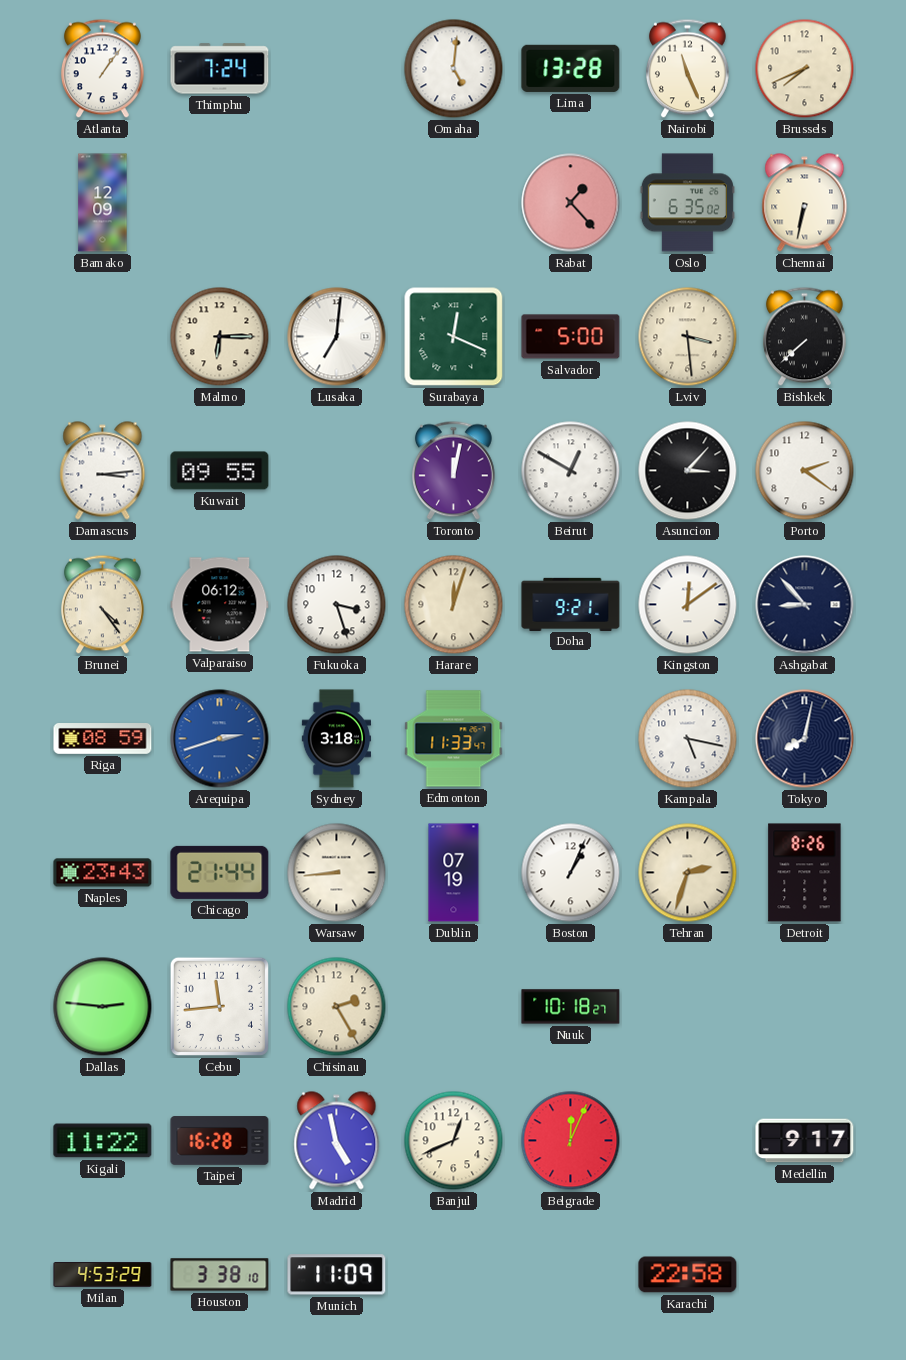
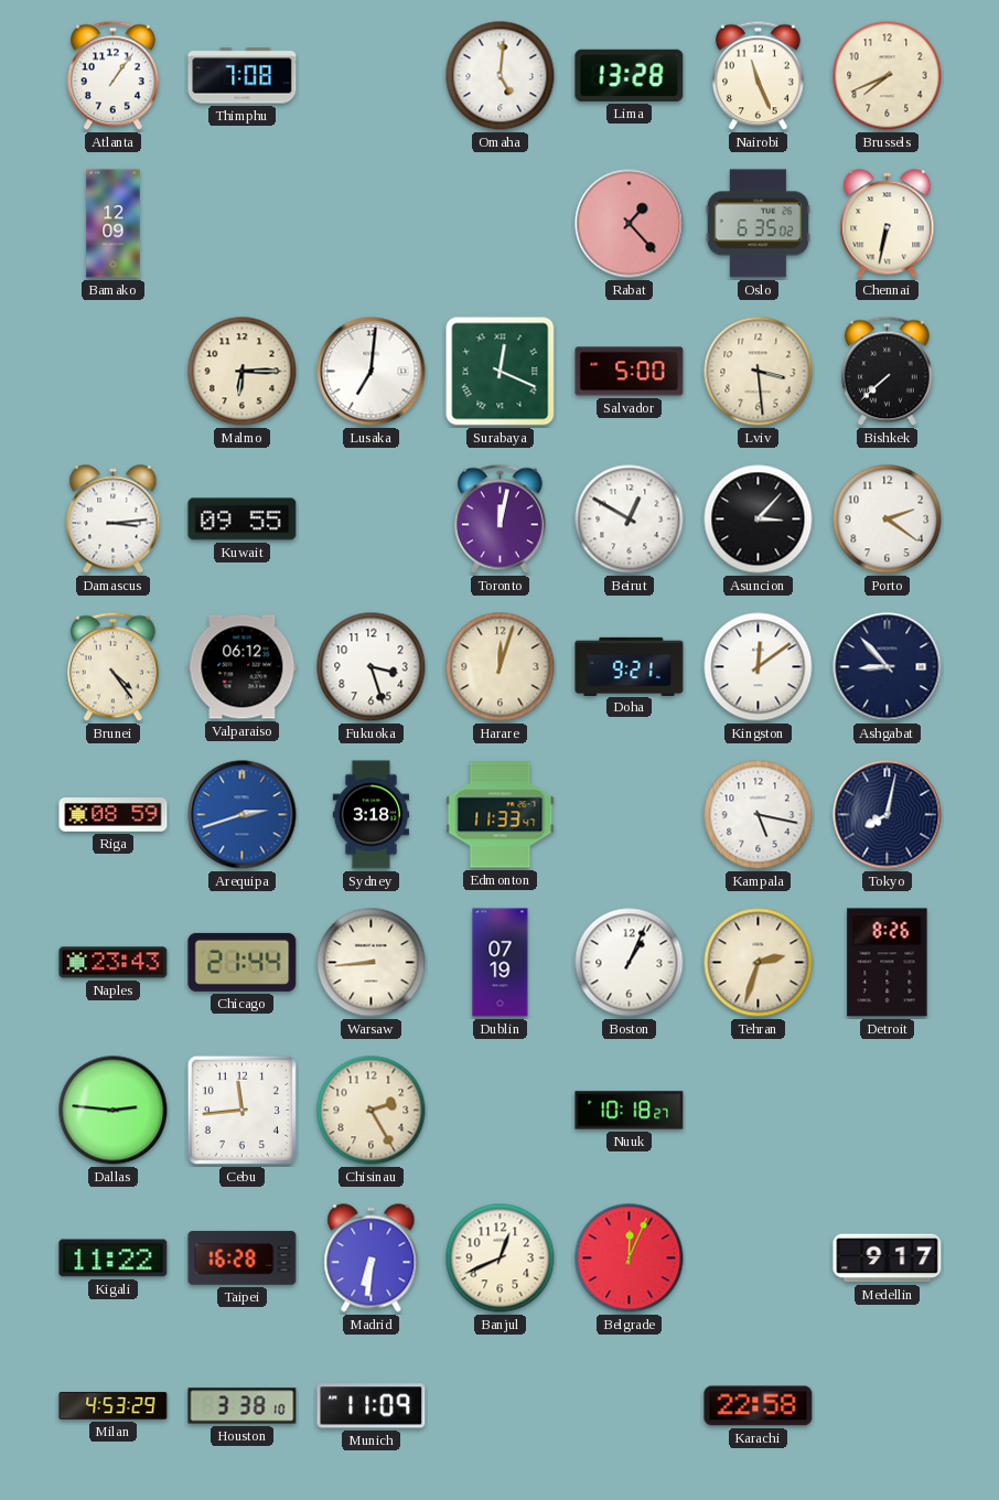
Thimphu: 7:24 -> 7:08
Madrid: 4:58 -> 6:31
